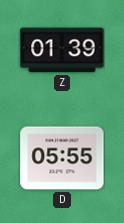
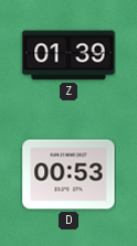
D: 05:55 -> 00:53
